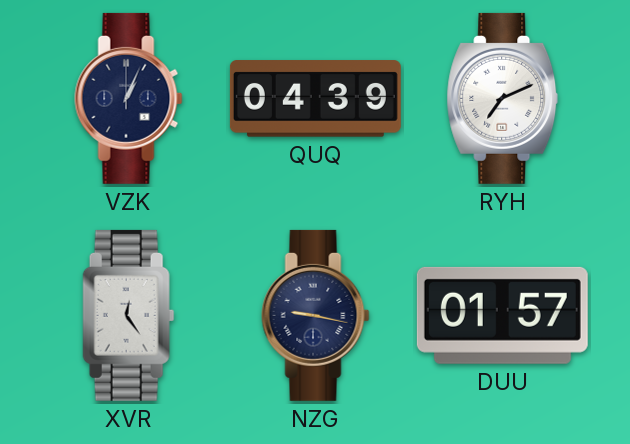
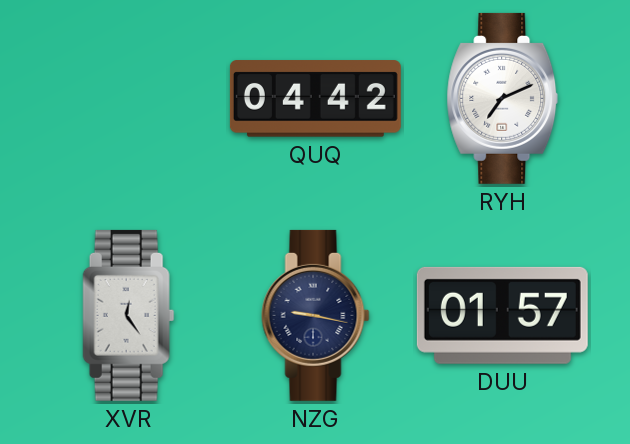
VZK: 1:04 -> none
QUQ: 04:39 -> 04:42
